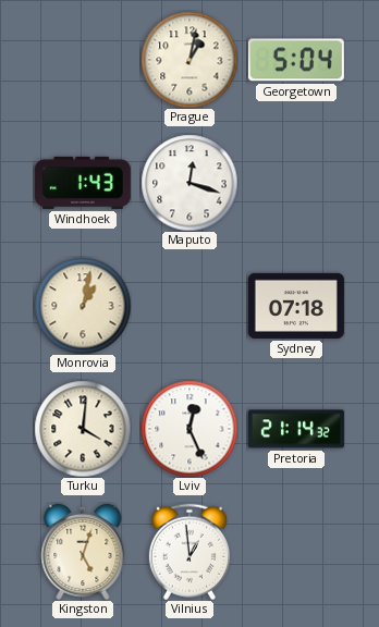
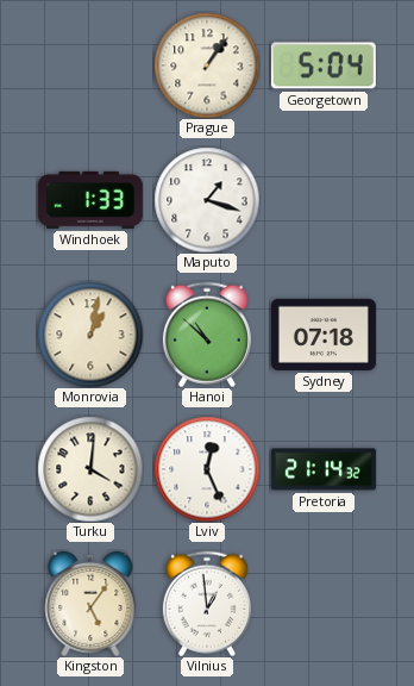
Prague: 1:02 -> 1:06
Windhoek: 1:43 -> 1:33
Maputo: 12:18 -> 1:18
Hanoi: none -> 10:52
Kingston: 5:03 -> 5:06
